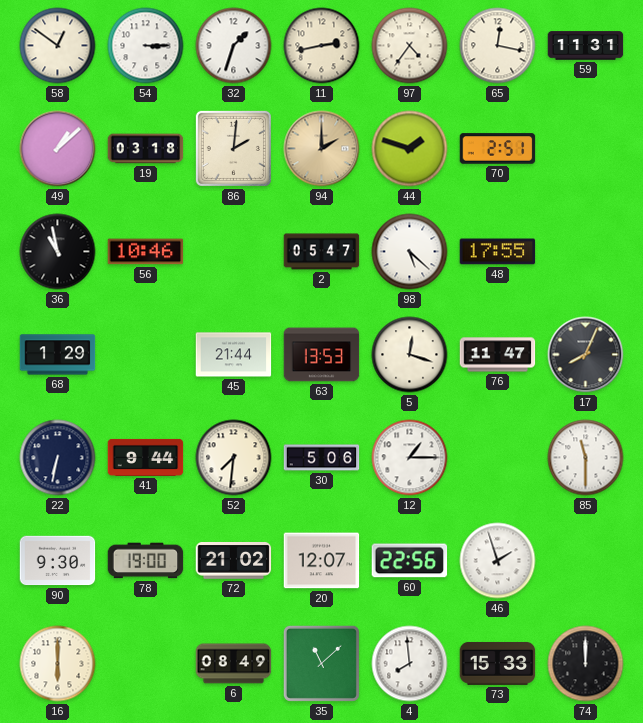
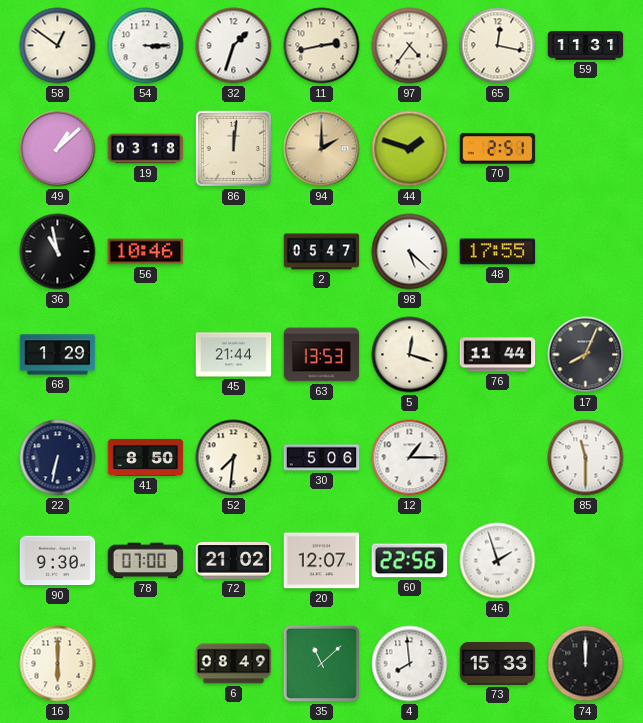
86: 2:01 -> 12:01
76: 11:47 -> 11:44
41: 9:44 -> 8:50
78: 19:00 -> 07:00
